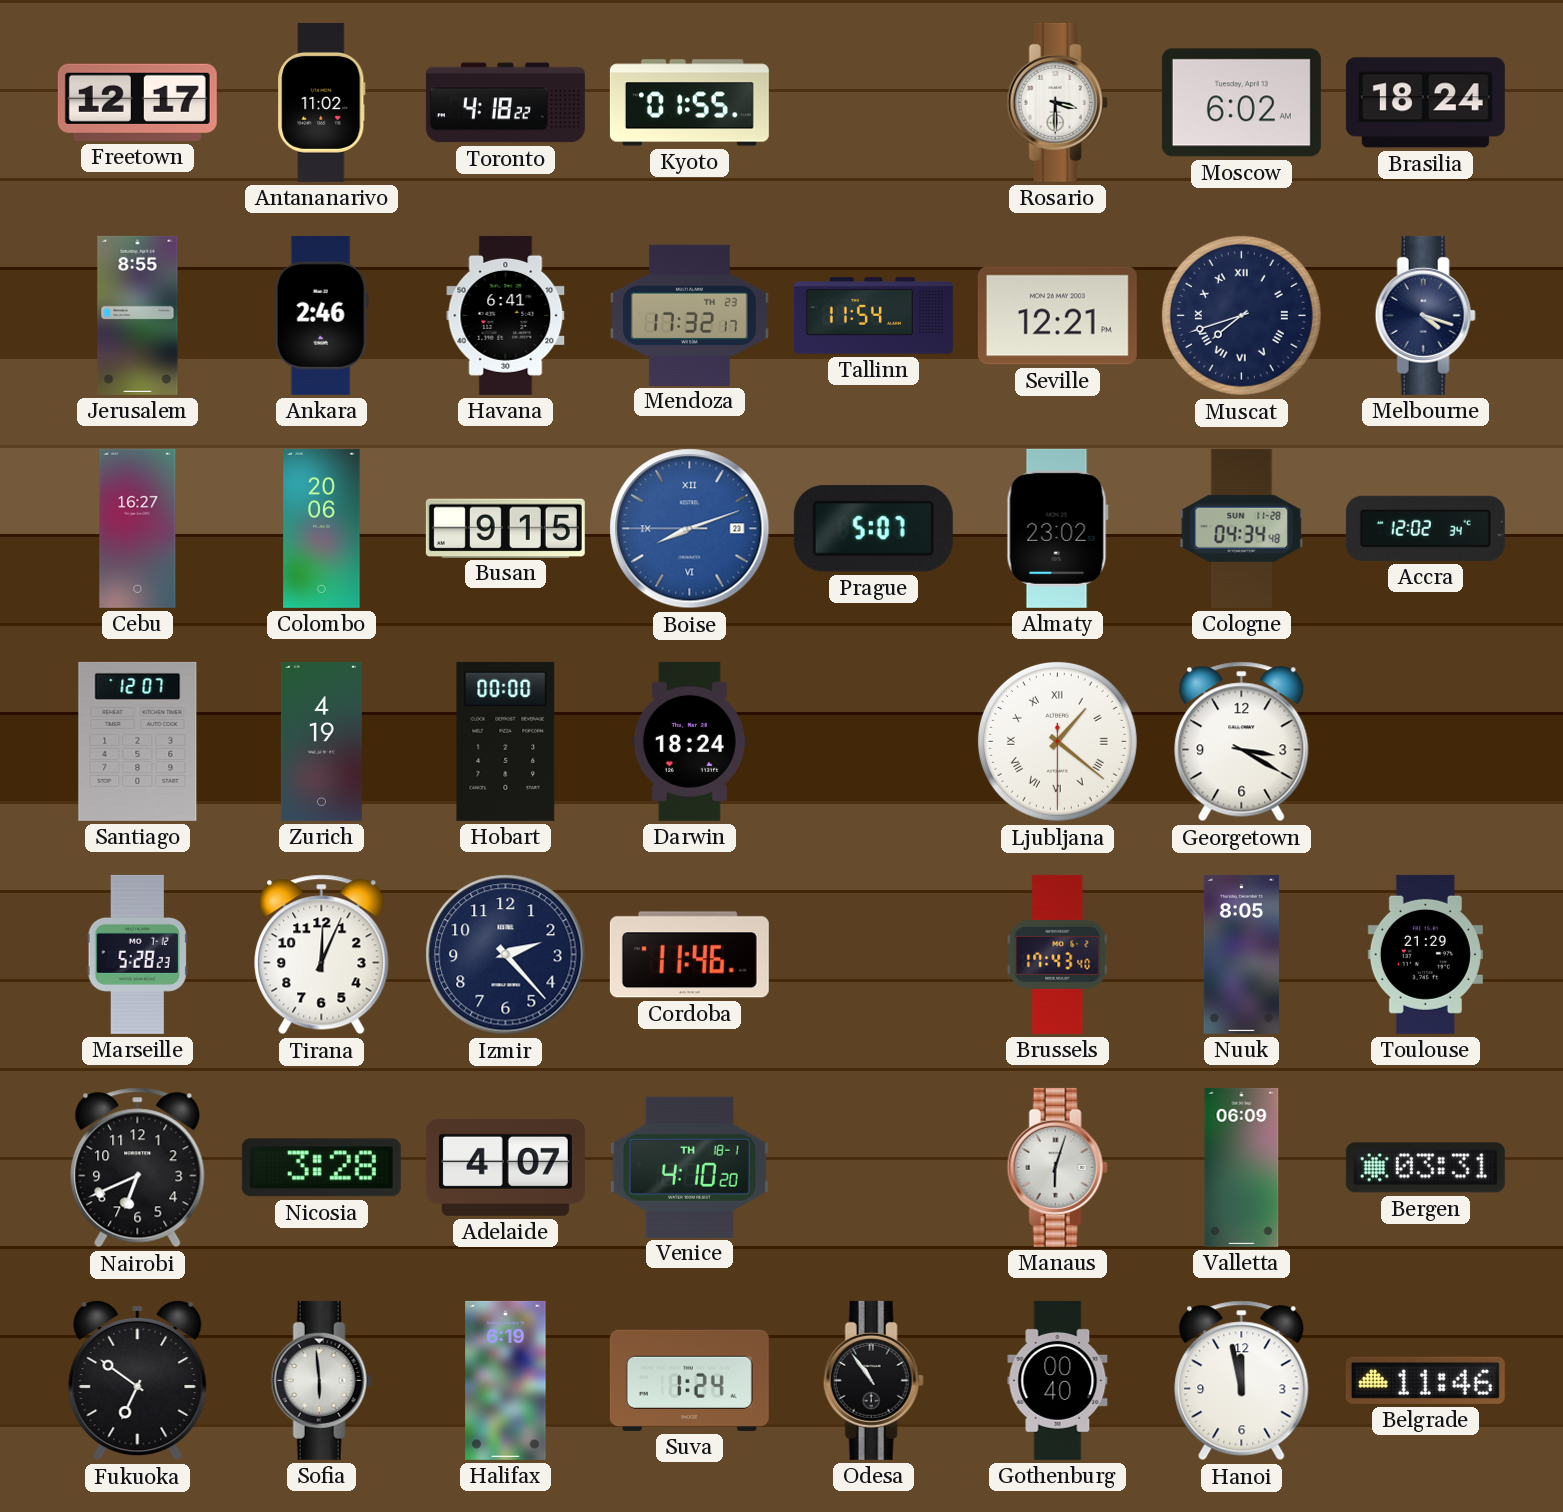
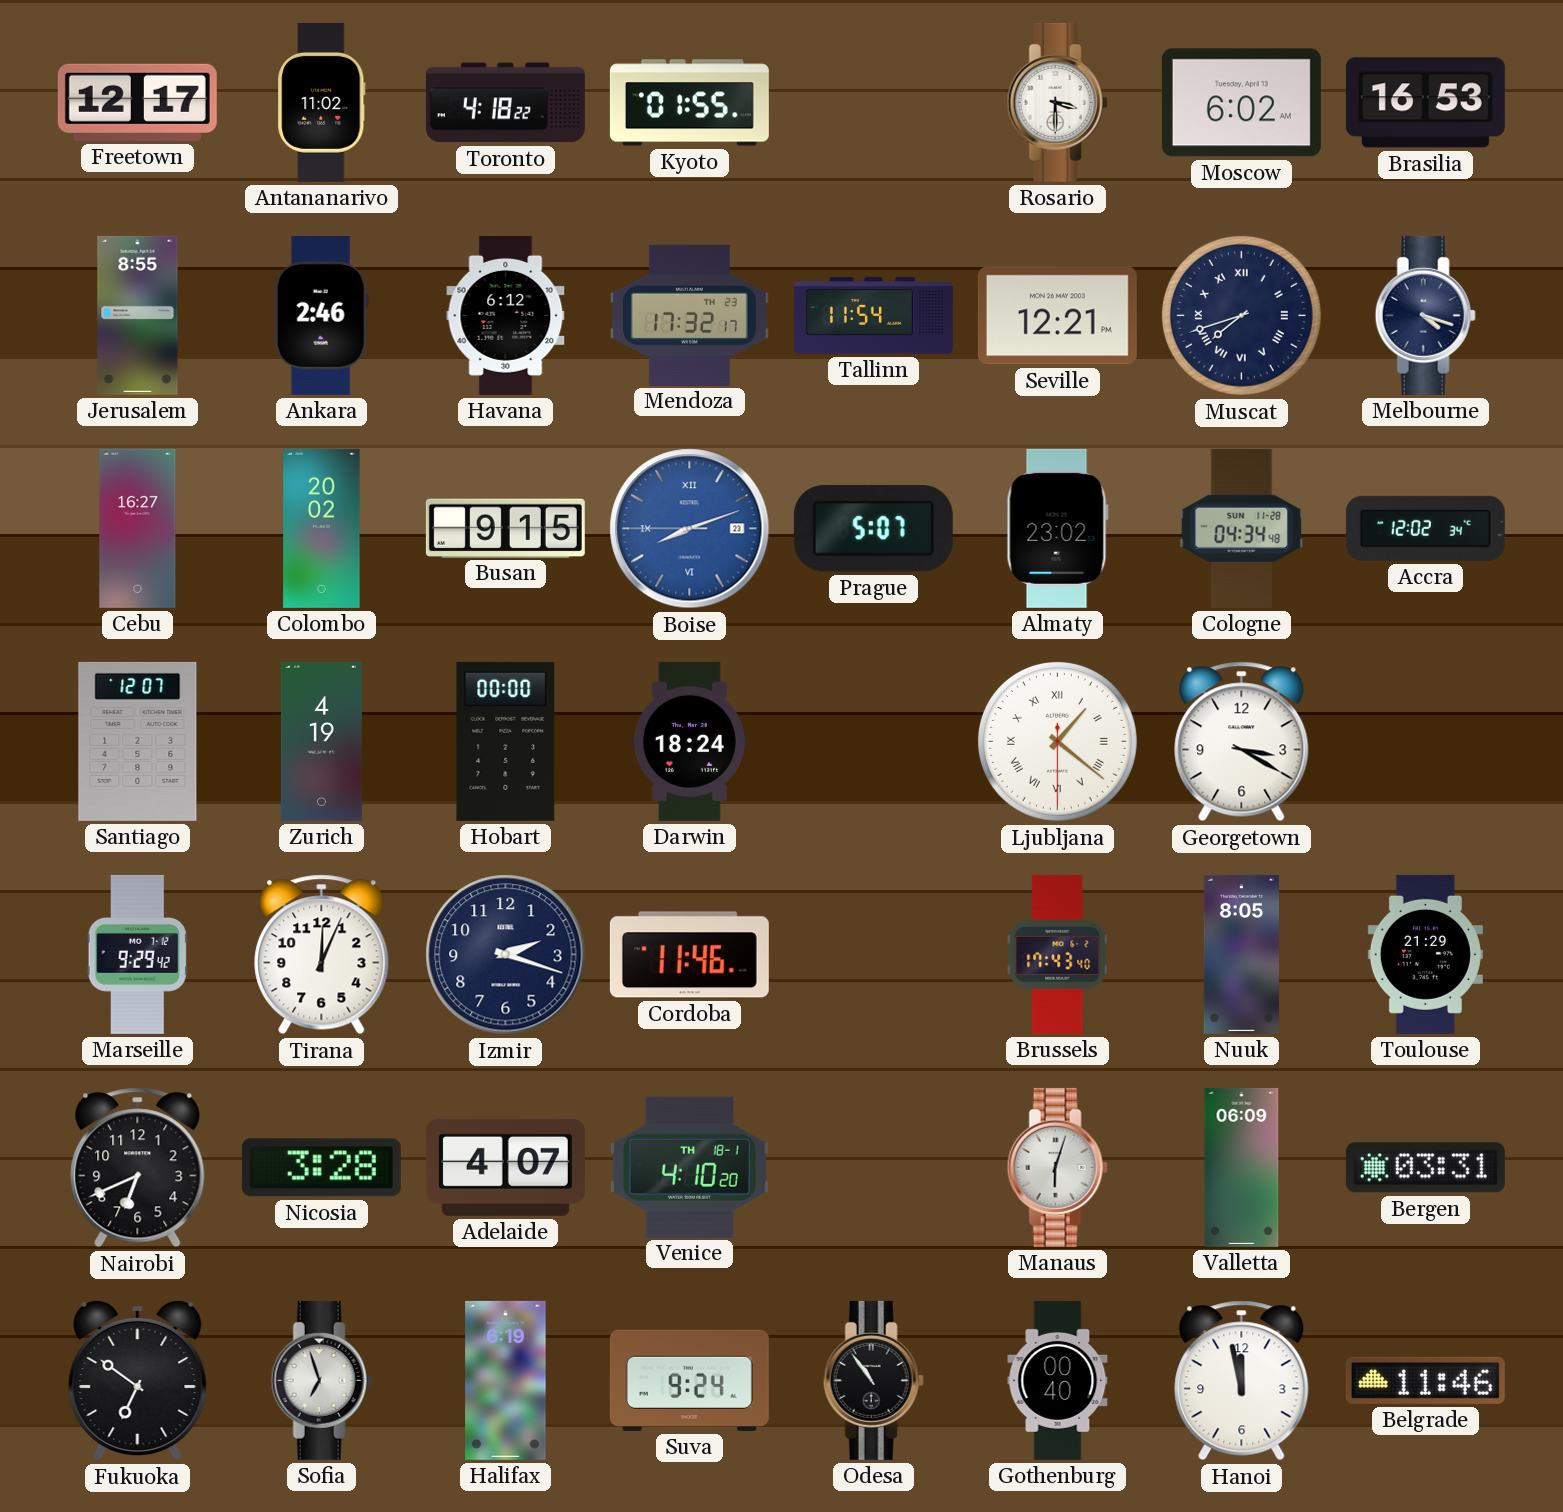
Brasilia: 18:24 -> 16:53
Havana: 6:41 -> 6:12
Colombo: 20:06 -> 20:02
Marseille: 5:28 -> 9:29
Izmir: 2:23 -> 2:18
Sofia: 5:59 -> 6:57
Suva: 1:24 -> 9:24
